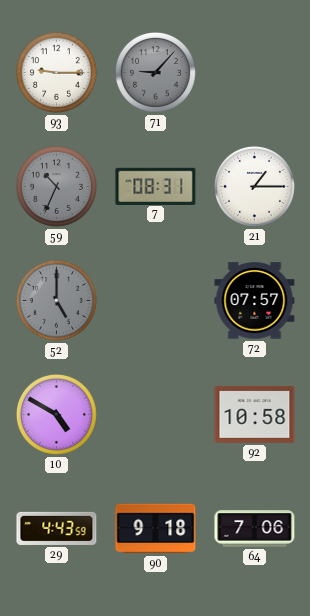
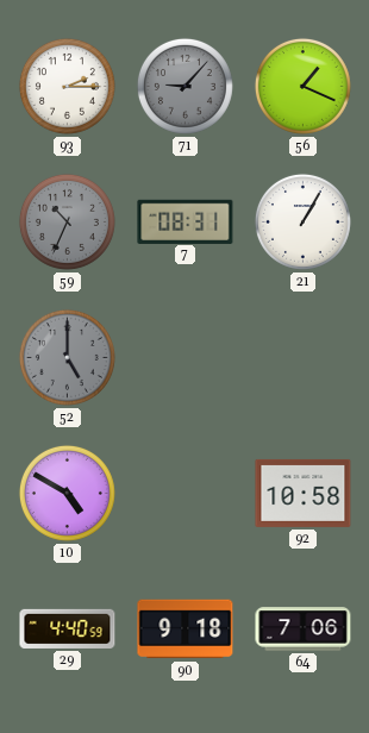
93: 9:15 -> 2:15
56: none -> 1:19
21: 1:15 -> 1:05
72: 07:57 -> none
29: 4:43 -> 4:40
